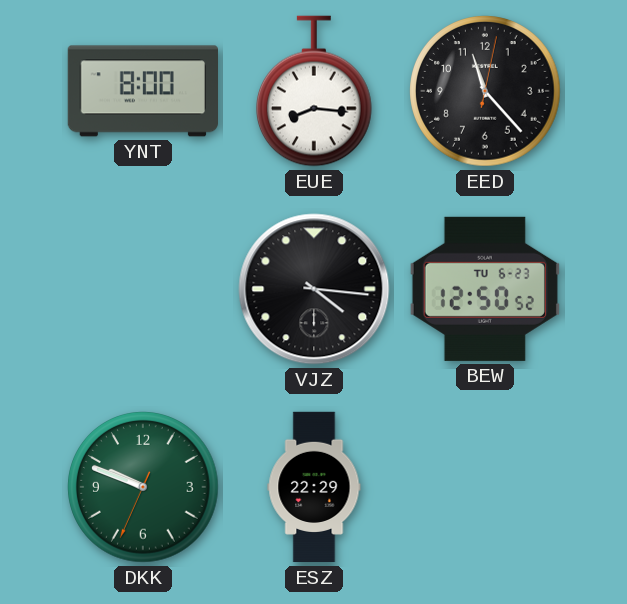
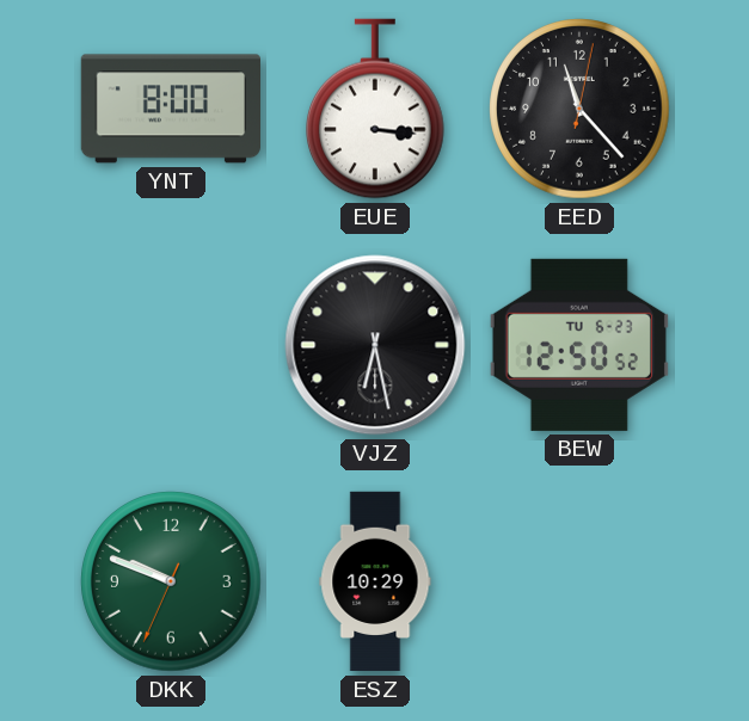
EUE: 8:16 -> 3:16
VJZ: 4:16 -> 6:28
ESZ: 22:29 -> 10:29
